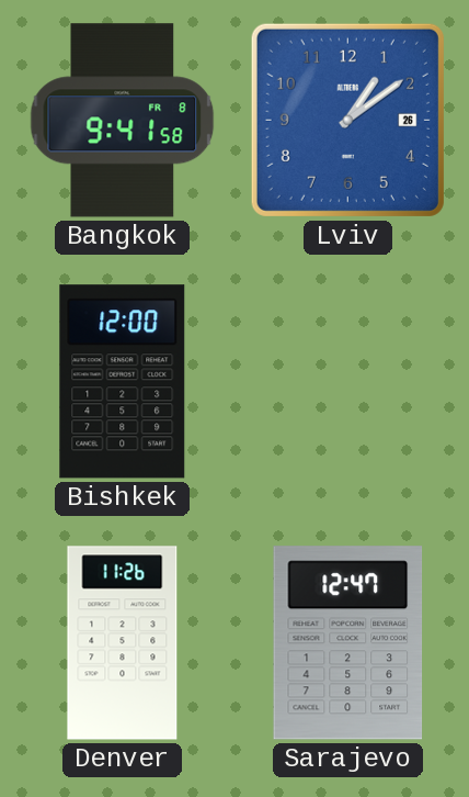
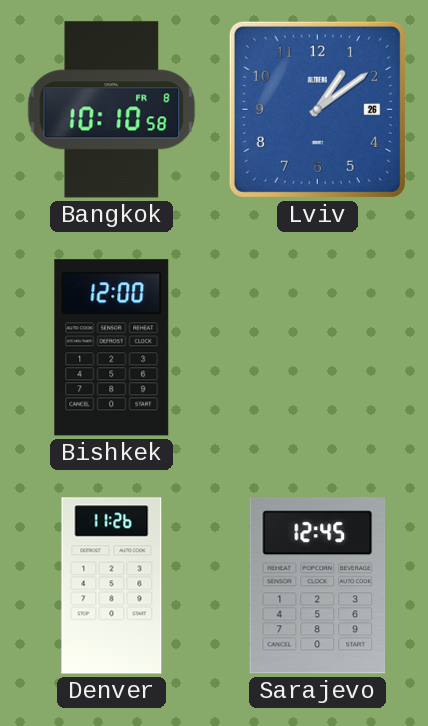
Bangkok: 9:41 -> 10:10
Sarajevo: 12:47 -> 12:45
